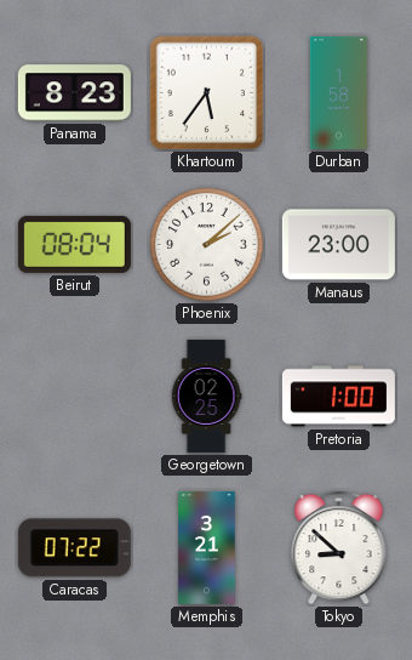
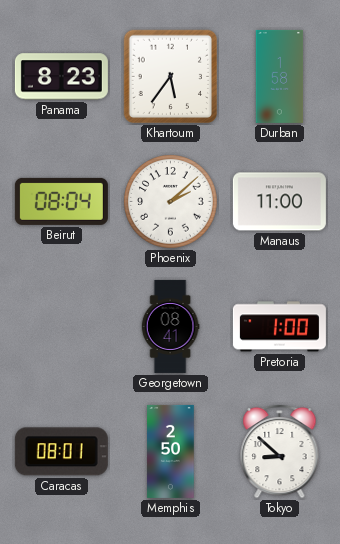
Manaus: 23:00 -> 11:00
Georgetown: 02:25 -> 08:41
Caracas: 07:22 -> 08:01
Memphis: 3:21 -> 2:50
